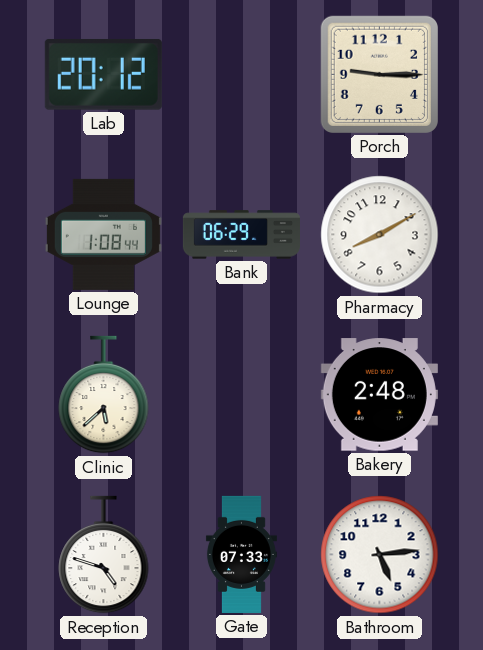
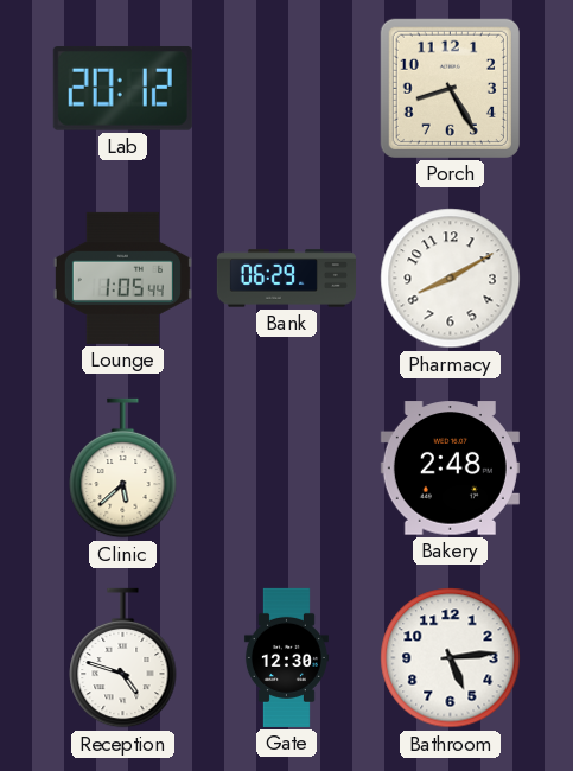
Porch: 9:15 -> 8:25
Lounge: 1:08 -> 1:05
Gate: 07:33 -> 12:30
